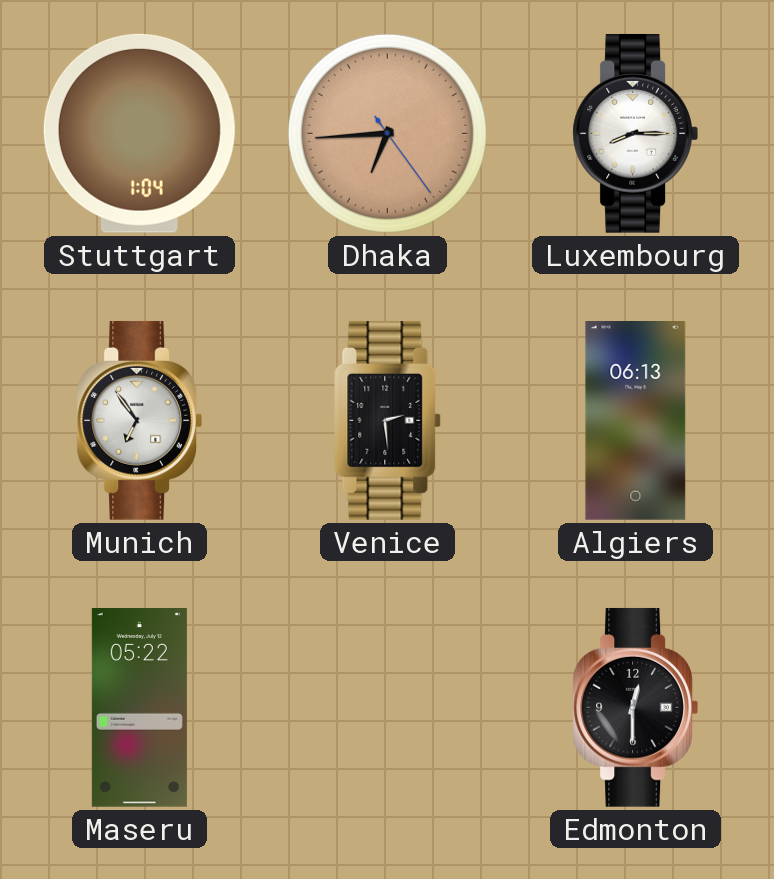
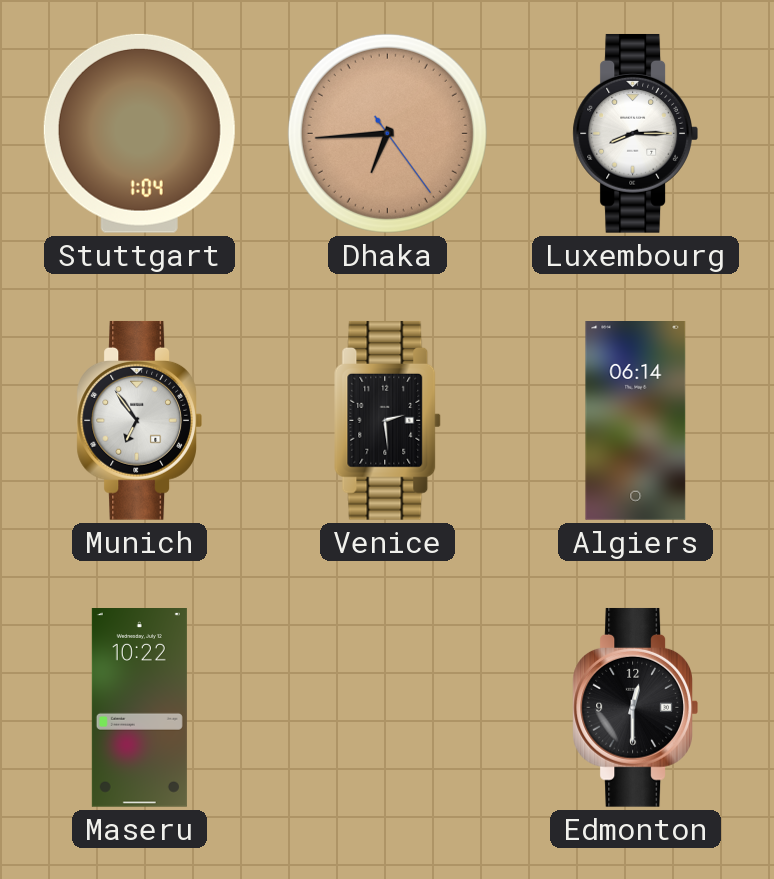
Algiers: 06:13 -> 06:14
Maseru: 05:22 -> 10:22
